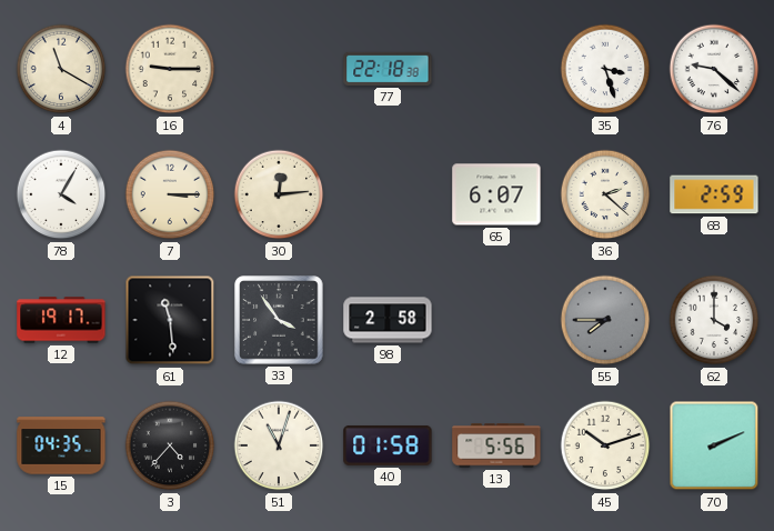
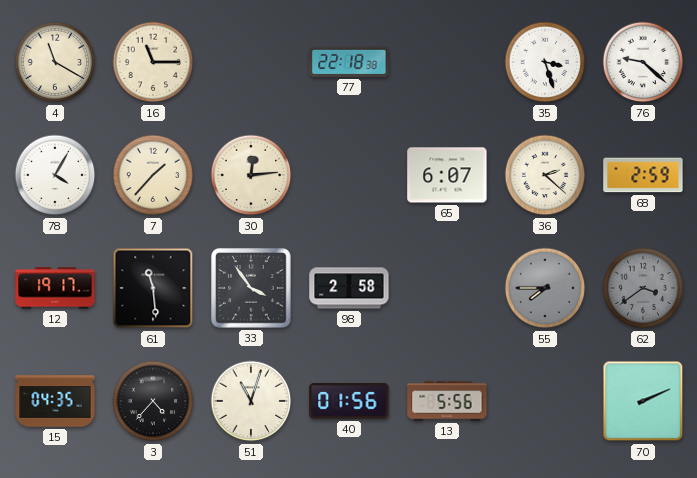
16: 9:15 -> 11:15
7: 3:15 -> 1:37
62: 4:00 -> 3:39
62 dial: white -> grey
40: 01:58 -> 01:56
45: 10:12 -> none
